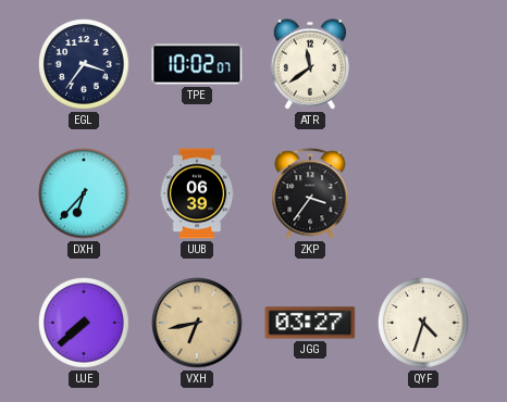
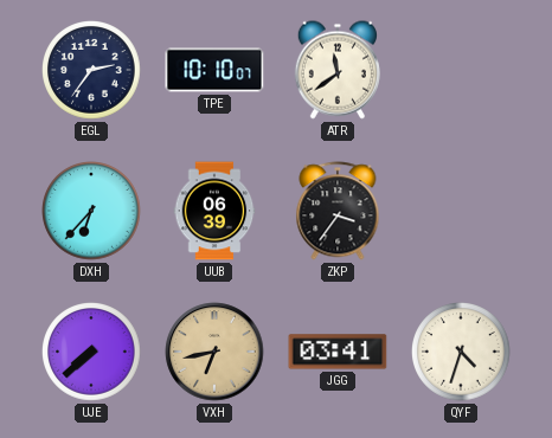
EGL: 3:36 -> 2:36
TPE: 10:02 -> 10:10
JGG: 03:27 -> 03:41
